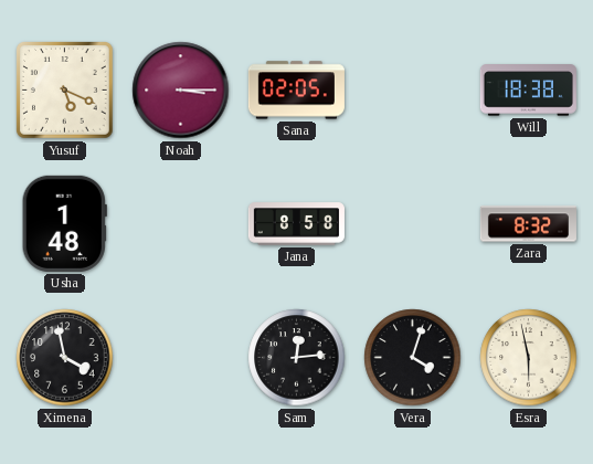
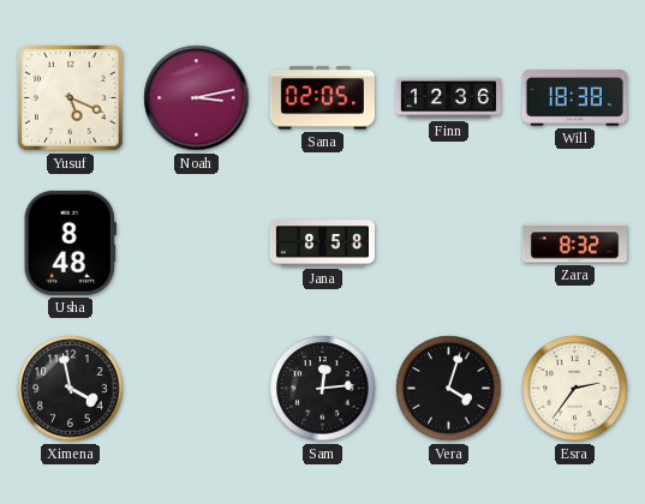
Noah: 3:15 -> 3:13
Finn: none -> 12:36
Usha: 1:48 -> 8:48
Esra: 5:58 -> 2:36
